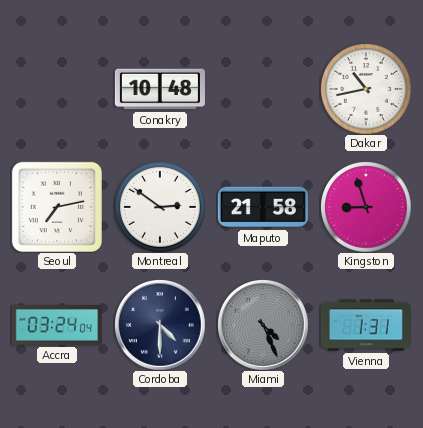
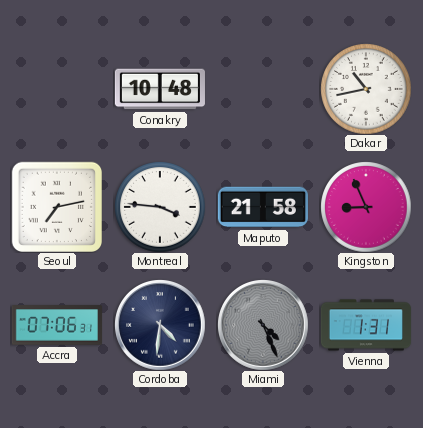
Montreal: 2:51 -> 3:46
Kingston: 8:57 -> 8:56
Accra: 03:24 -> 07:06
Cordoba: 4:30 -> 4:31
